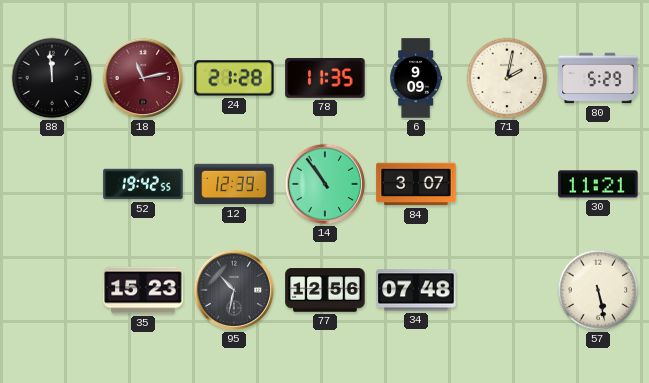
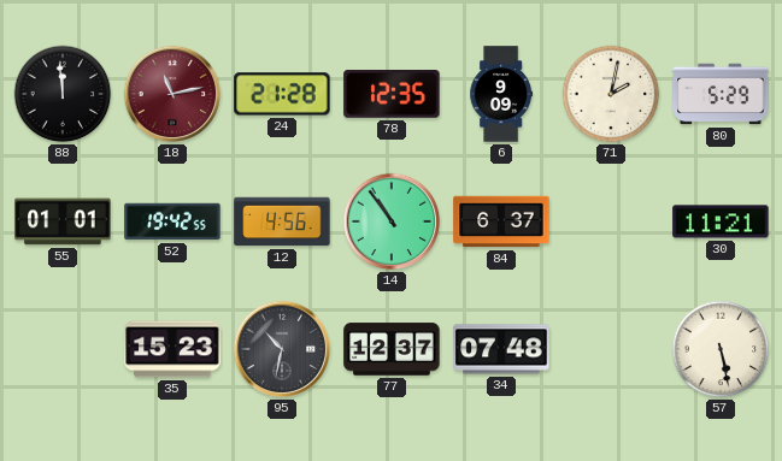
78: 11:35 -> 12:35
55: none -> 01:01
12: 12:39 -> 4:56
84: 3:07 -> 6:37
77: 12:56 -> 12:37
